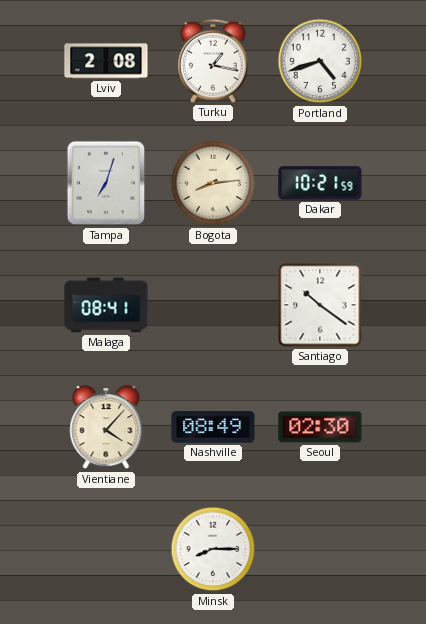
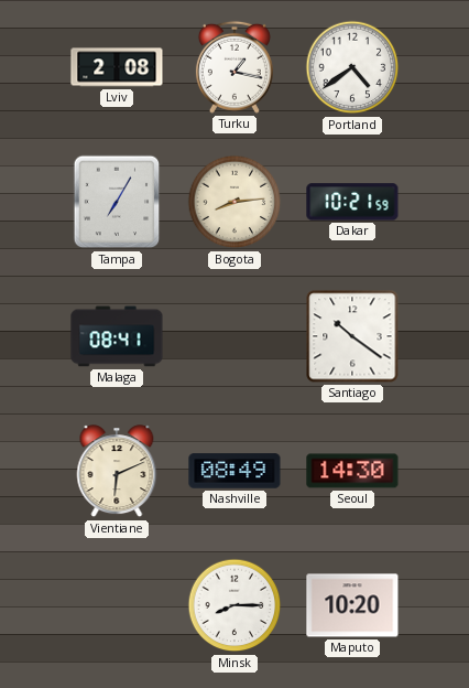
Portland: 4:42 -> 4:39
Tampa: 7:03 -> 7:05
Vientiane: 4:07 -> 6:11
Seoul: 02:30 -> 14:30
Maputo: none -> 10:20
